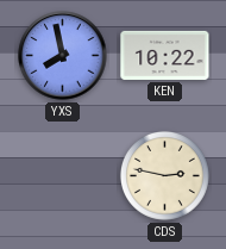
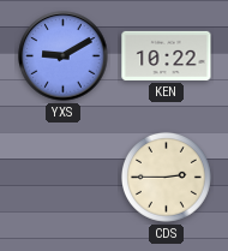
YXS: 7:58 -> 9:10
CDS: 2:47 -> 2:45
